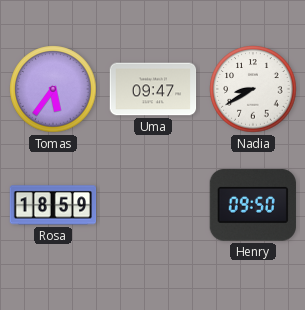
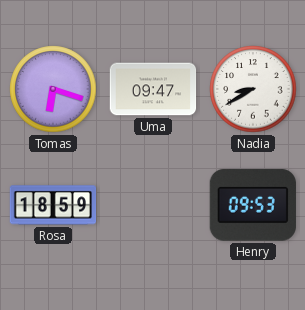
Tomas: 5:36 -> 6:18
Henry: 09:50 -> 09:53
